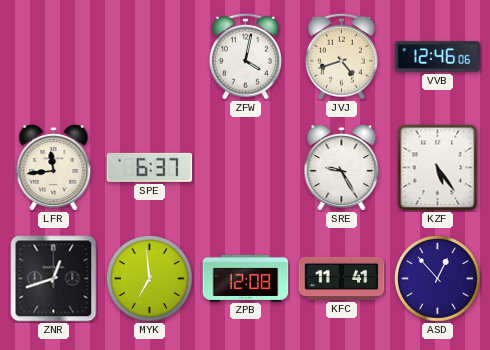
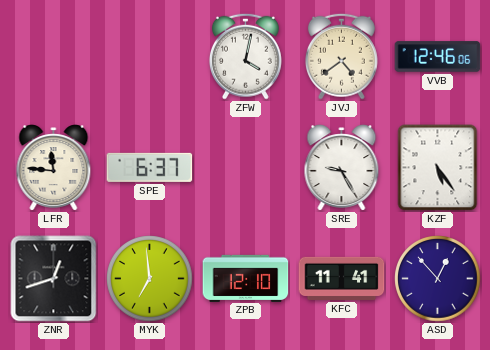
JVJ: 4:42 -> 4:39
LFR: 11:44 -> 11:46
ZPB: 12:08 -> 12:10
